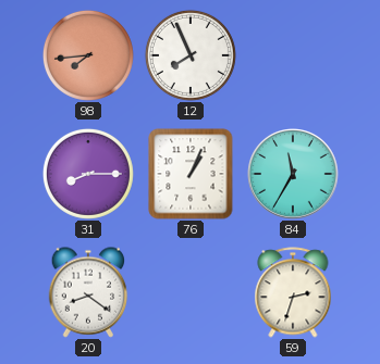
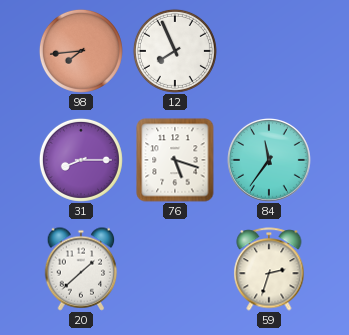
76: 1:04 -> 5:18
84: 11:35 -> 11:36
20: 8:21 -> 1:38
